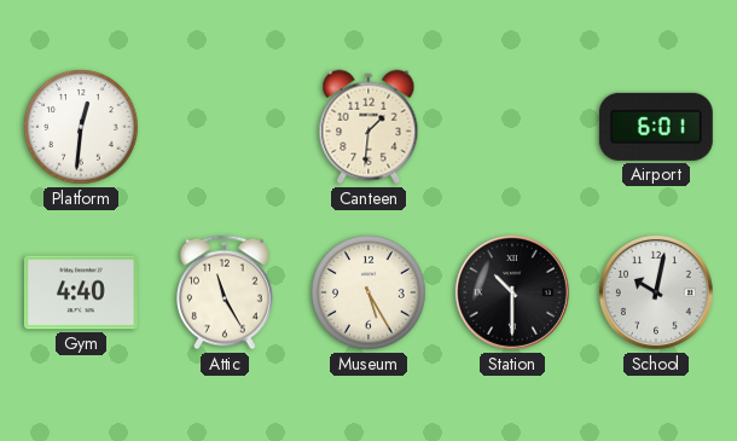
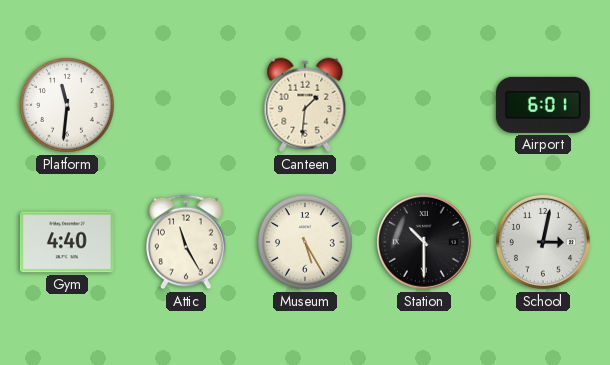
Platform: 12:31 -> 11:31
School: 10:02 -> 3:02
